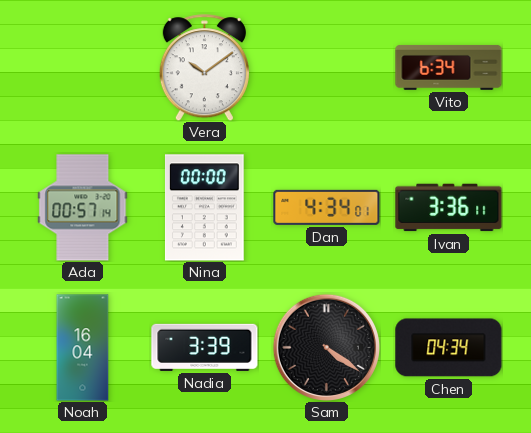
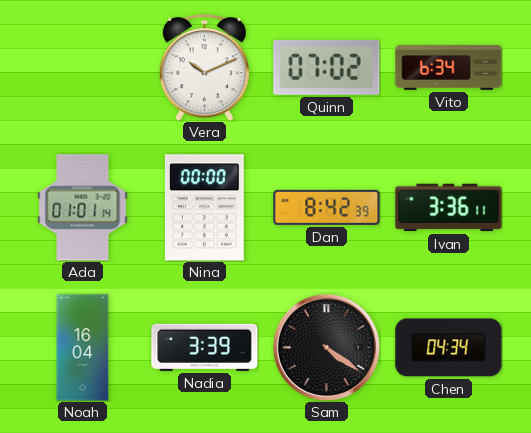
Vera: 10:09 -> 10:11
Quinn: none -> 07:02
Ada: 00:57 -> 01:01
Dan: 4:34 -> 8:42
